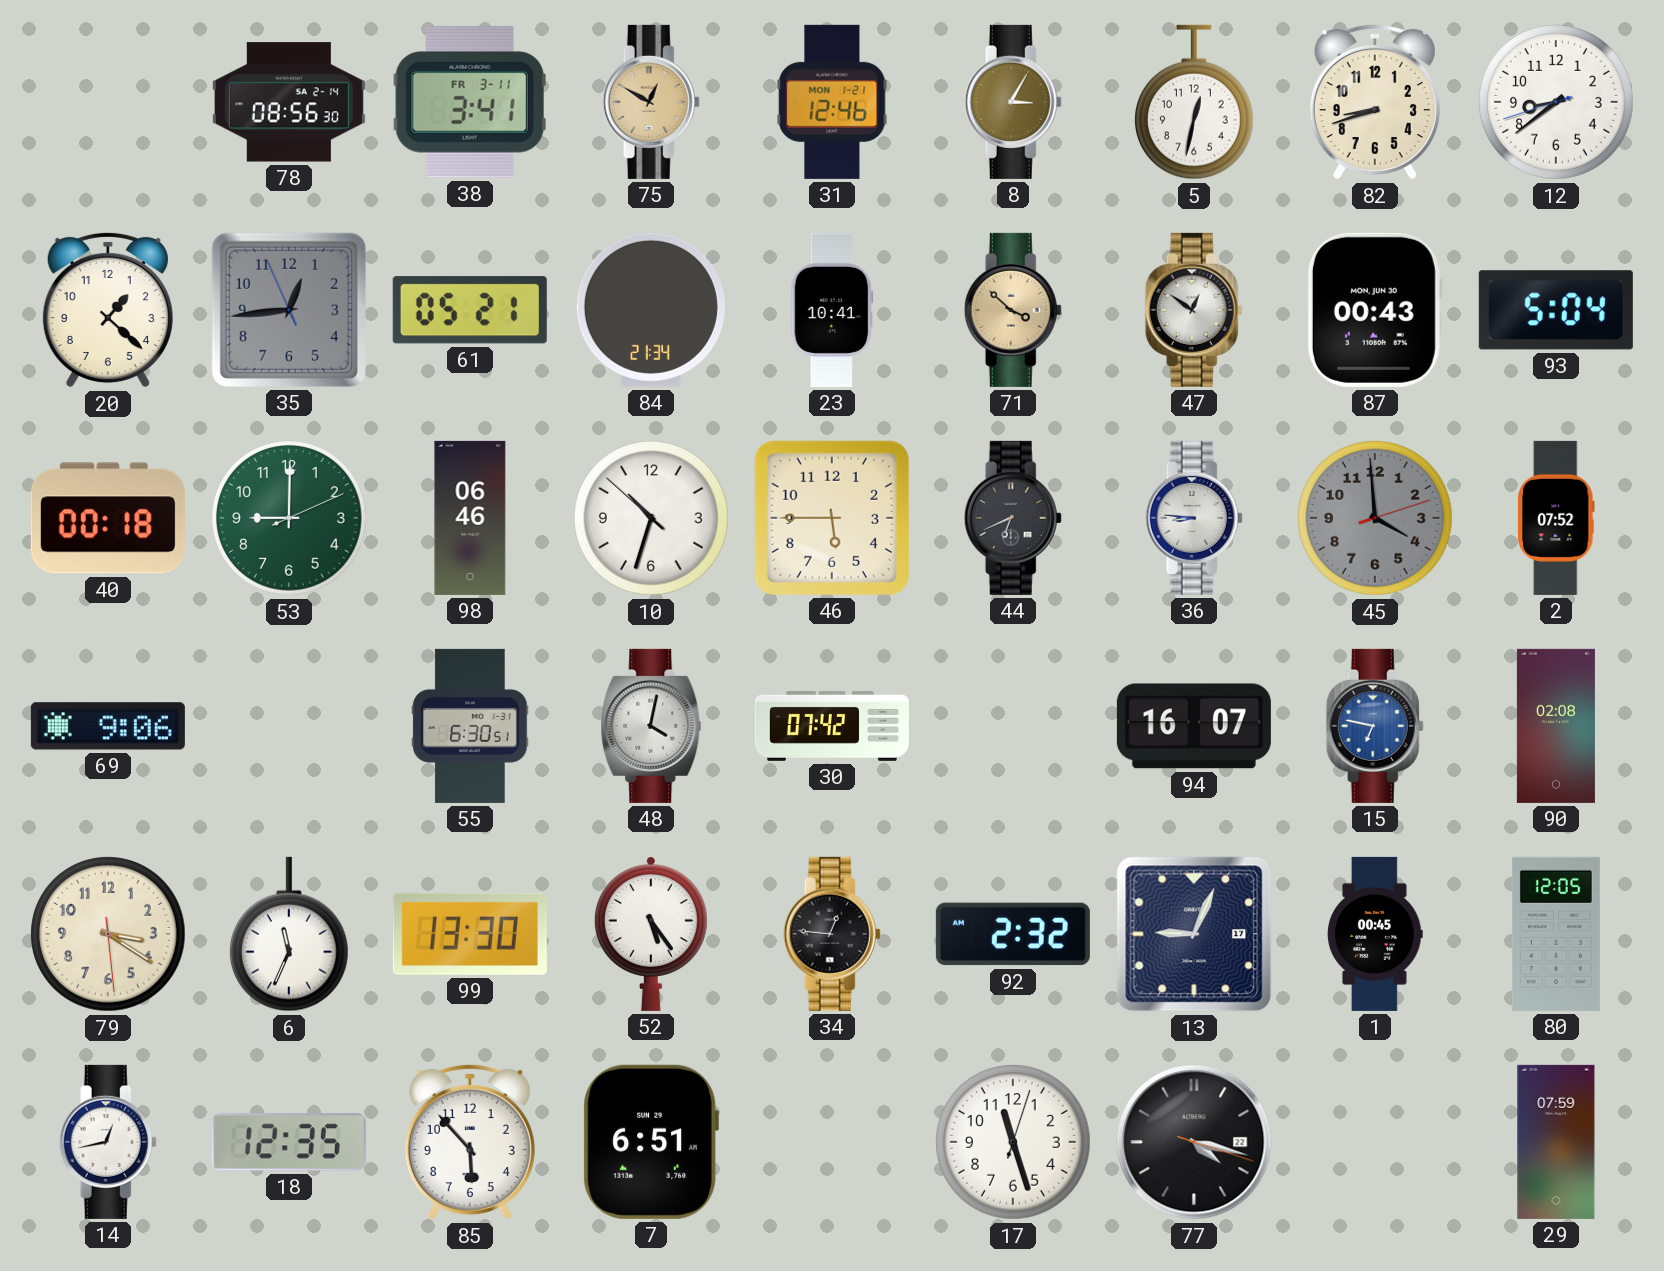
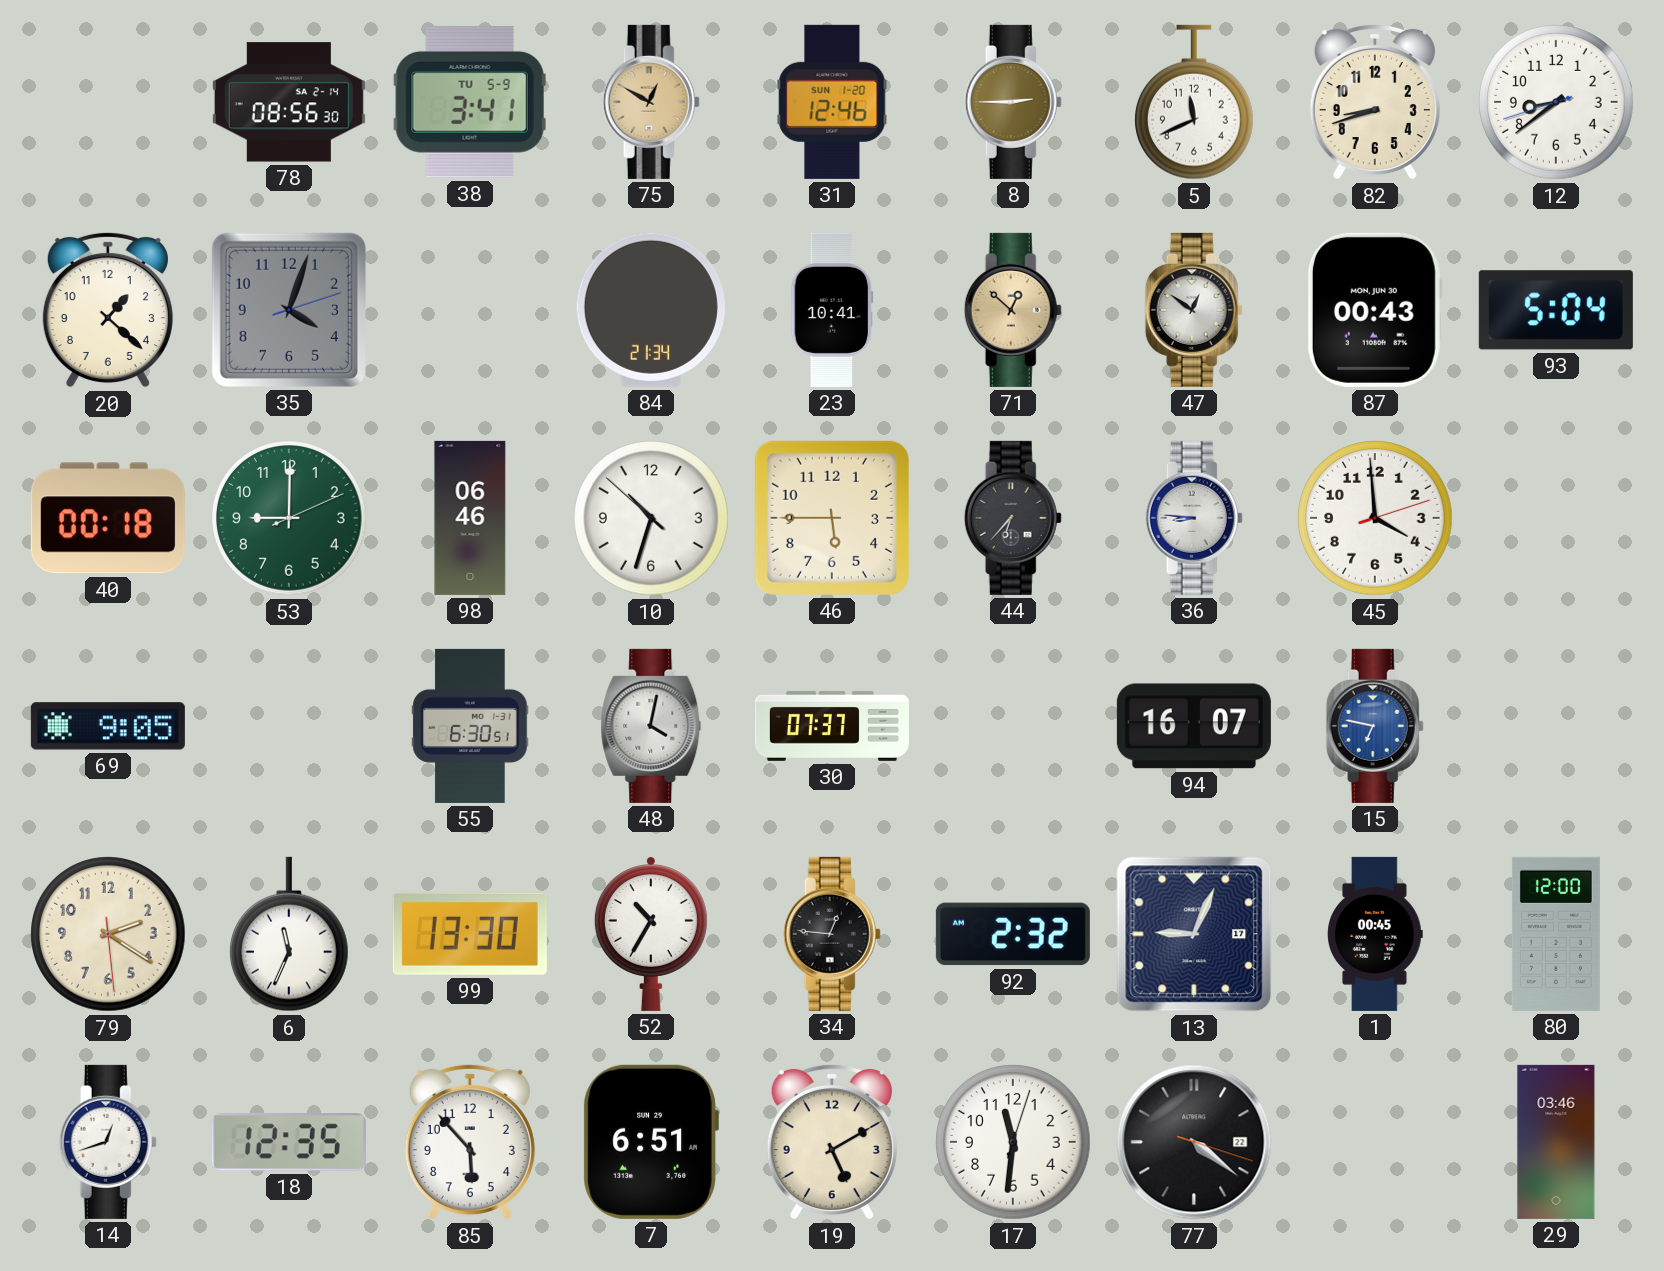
38 date: FR 3-11 -> TU 5-9
31 date: MON 1-21 -> SUN 1-20
8: 3:05 -> 2:45
5: 12:32 -> 11:41
35: 12:43 -> 4:03
61: 05:21 -> none
71: 3:52 -> 12:52
44: 6:41 -> 6:37
45 dial: grey -> white
2: 07:52 -> none
69: 9:06 -> 9:05
30: 07:42 -> 07:37
90: 02:08 -> none
79: 3:20 -> 2:20
52: 5:24 -> 10:35
80: 12:05 -> 12:00
14: 12:43 -> 12:42
19: none -> 5:10
17: 11:27 -> 11:31
77: 4:17 -> 4:21
29: 07:59 -> 03:46
